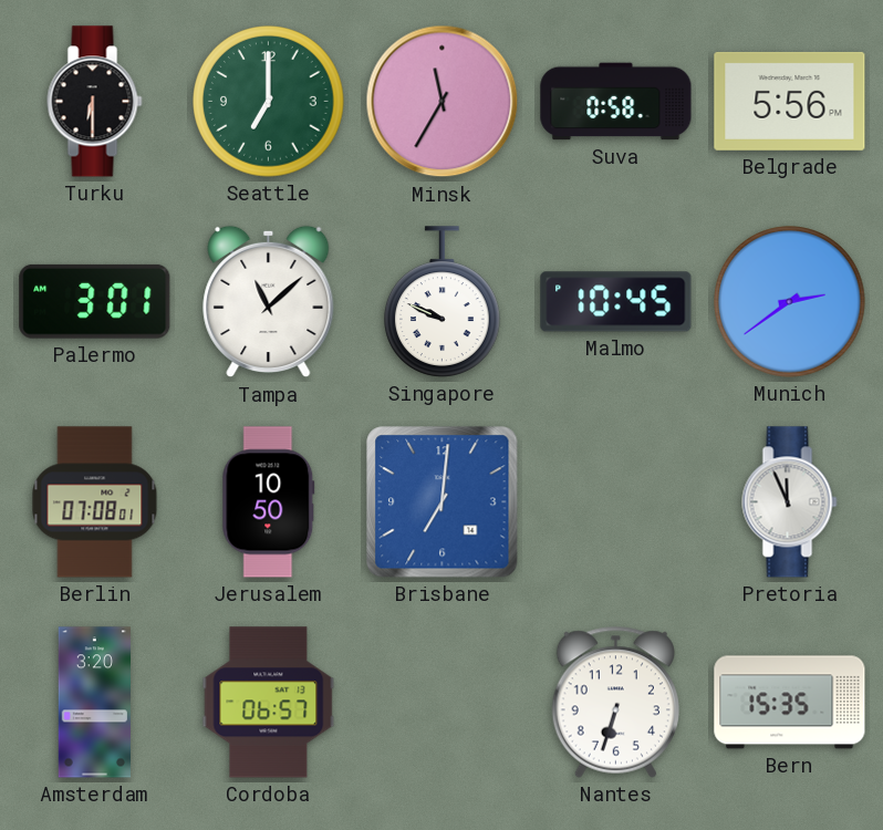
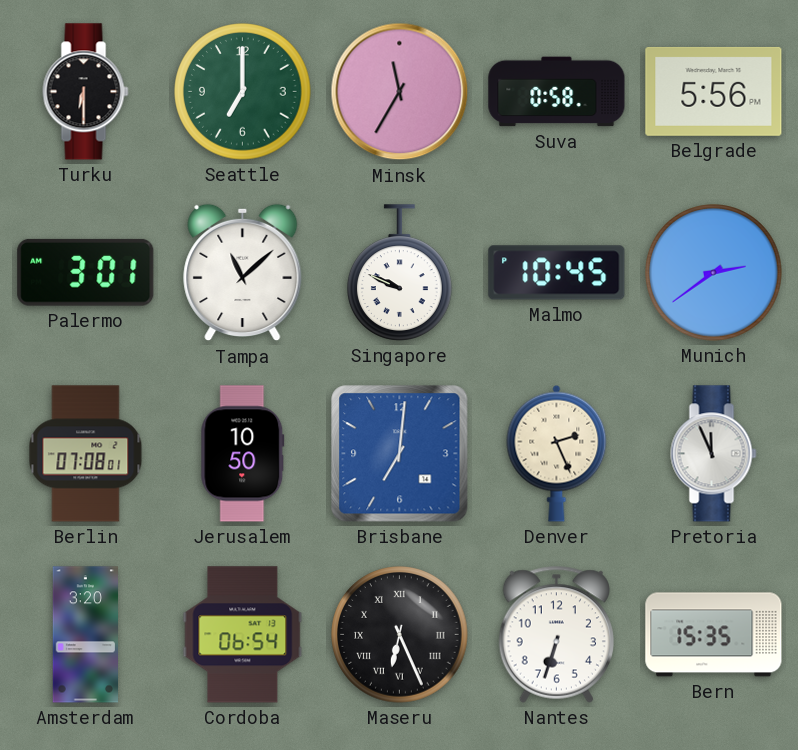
Denver: none -> 2:26
Cordoba: 06:57 -> 06:54
Maseru: none -> 6:26
